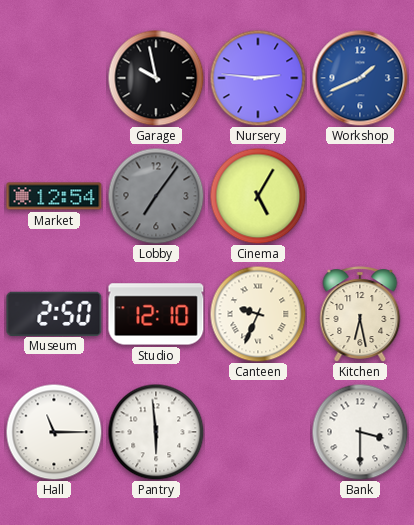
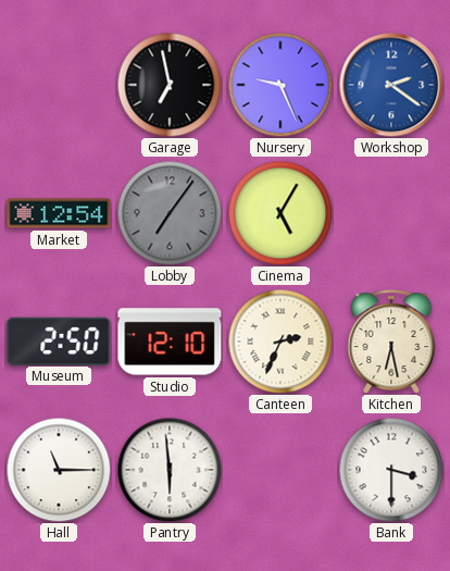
Garage: 9:58 -> 6:58
Nursery: 2:46 -> 9:26
Workshop: 1:41 -> 2:21
Canteen: 9:34 -> 2:34
